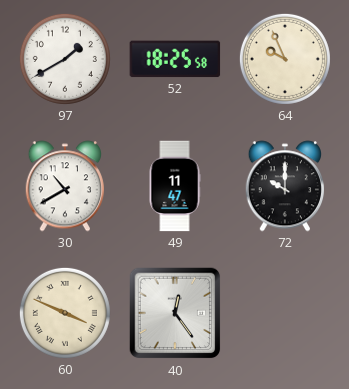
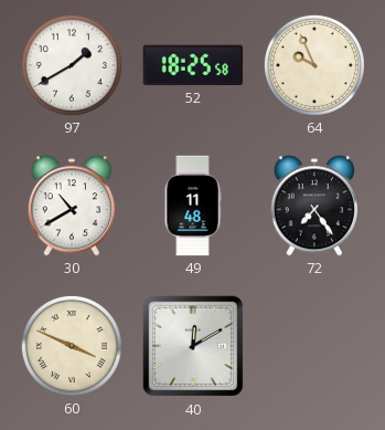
49: 11:47 -> 11:48
72: 10:00 -> 7:24
40: 12:24 -> 12:10
